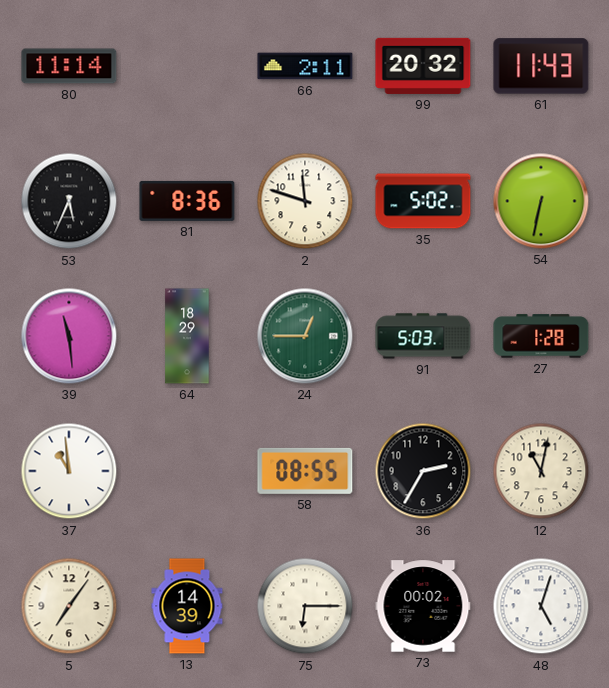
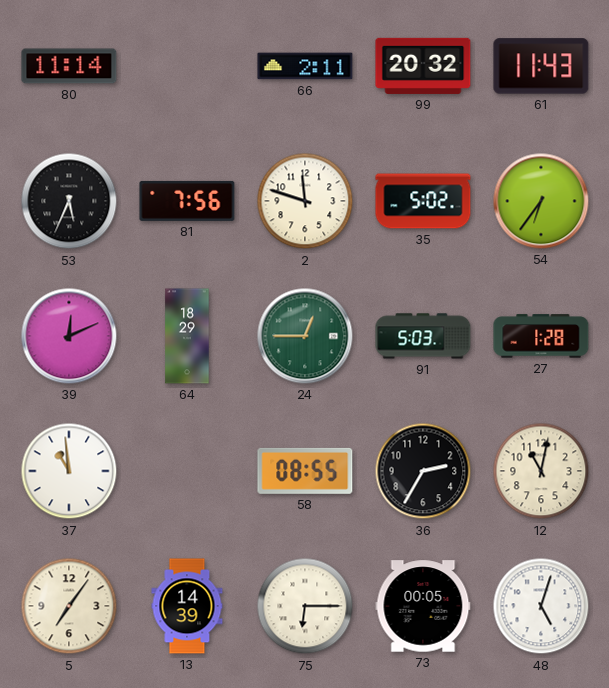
81: 8:36 -> 7:56
54: 6:32 -> 6:36
39: 11:29 -> 12:11
73: 00:02 -> 00:05
